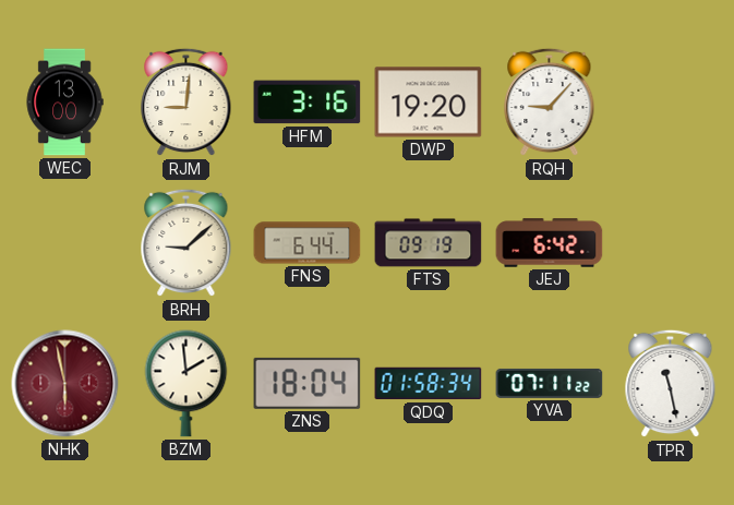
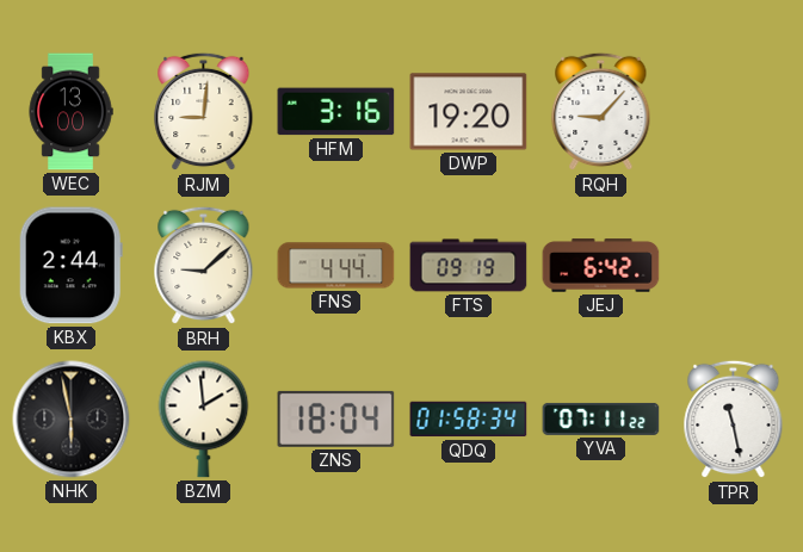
KBX: none -> 2:44
FNS: 6:44 -> 4:44
NHK dial: burgundy -> black
